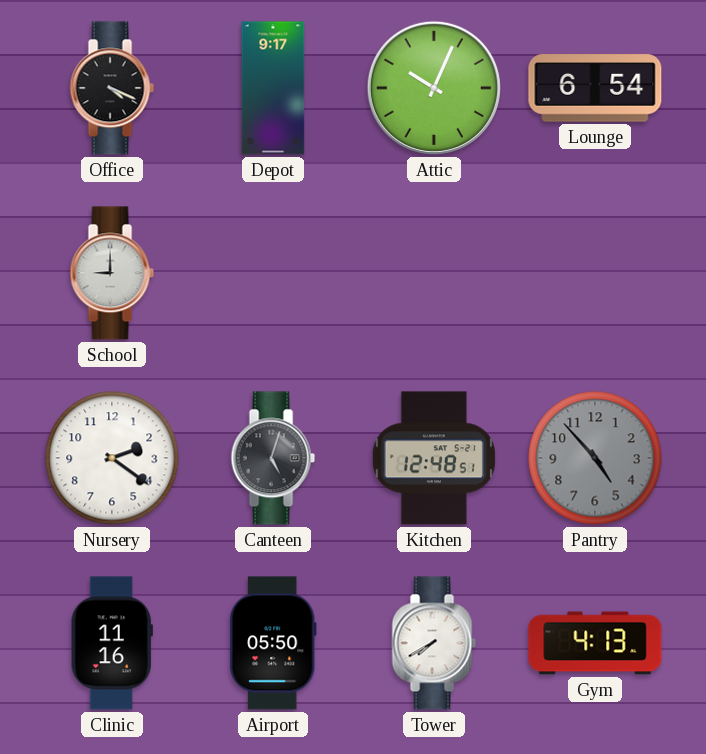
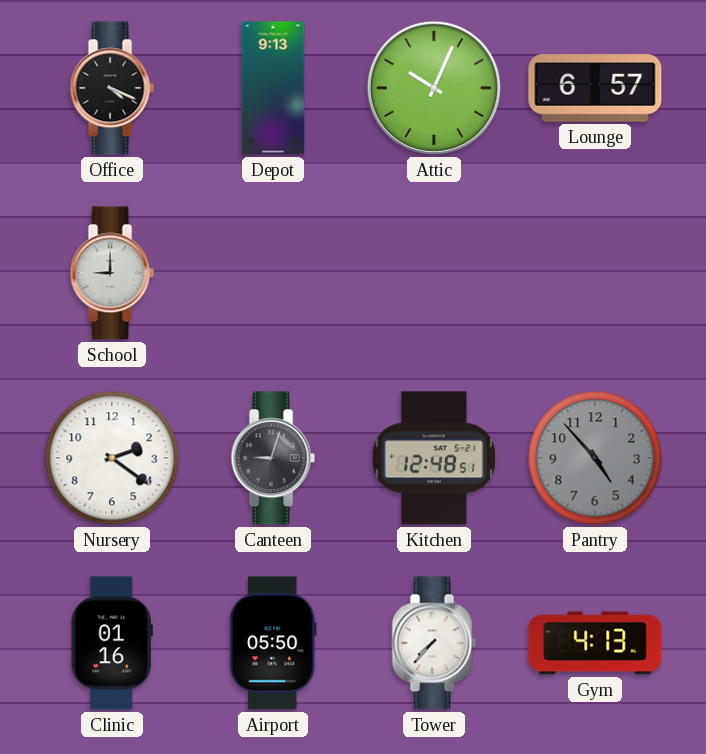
Depot: 9:17 -> 9:13
Lounge: 6:54 -> 6:57
Canteen: 5:03 -> 9:03
Clinic: 11:16 -> 01:16
Tower: 7:40 -> 7:37
